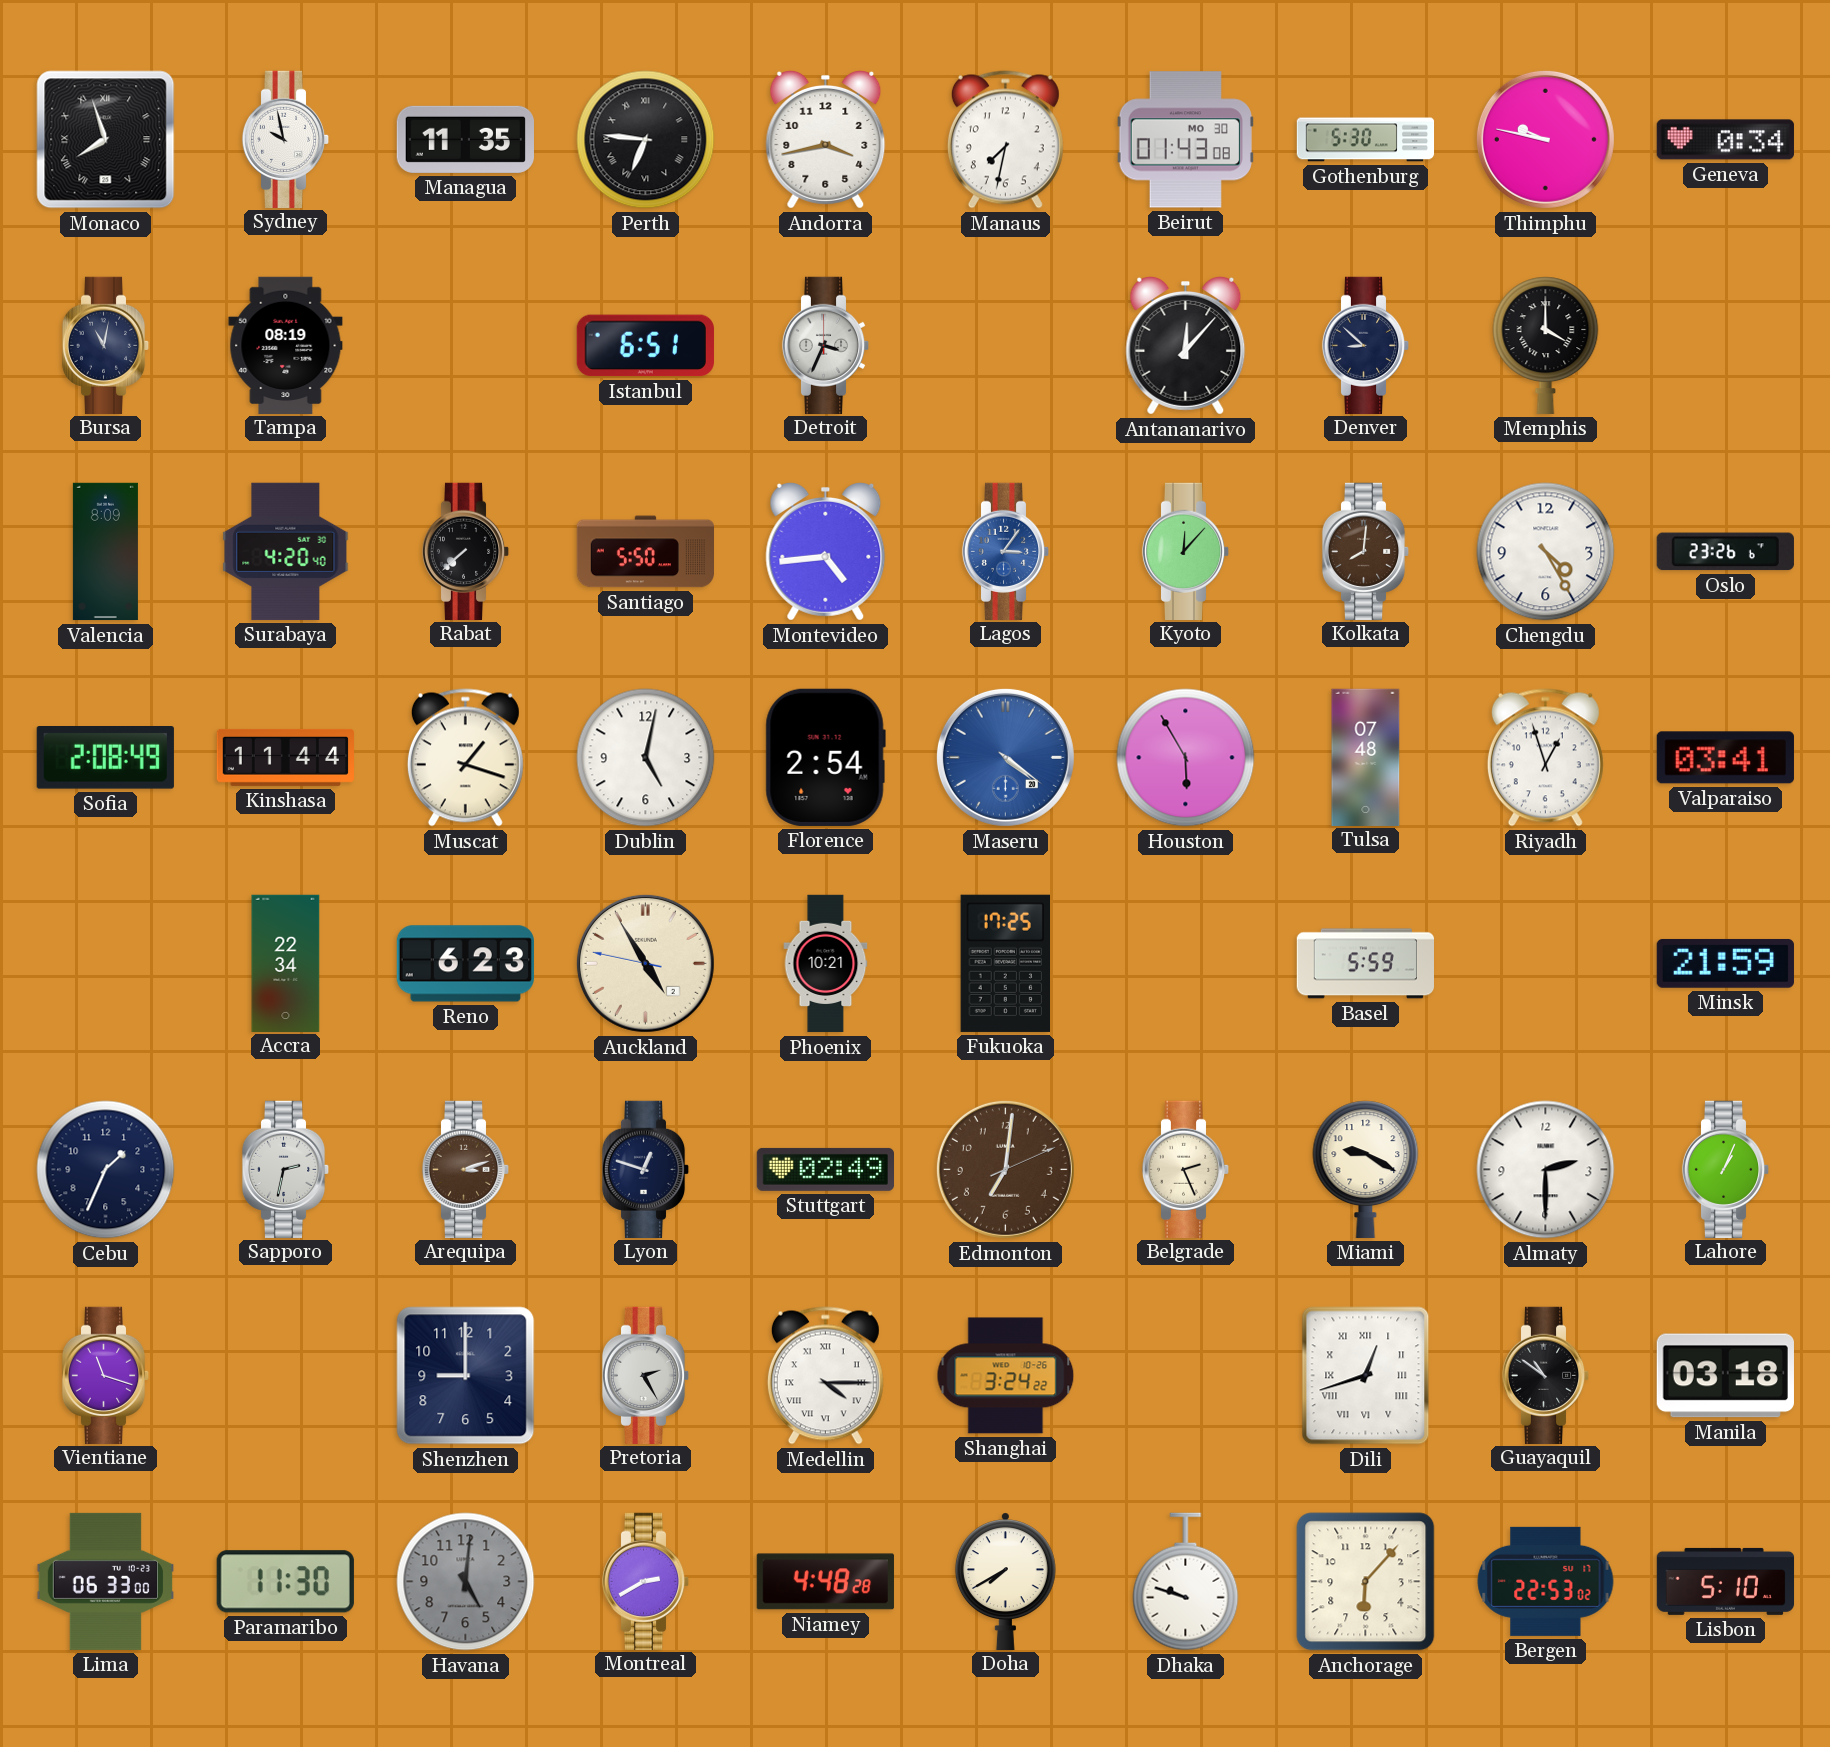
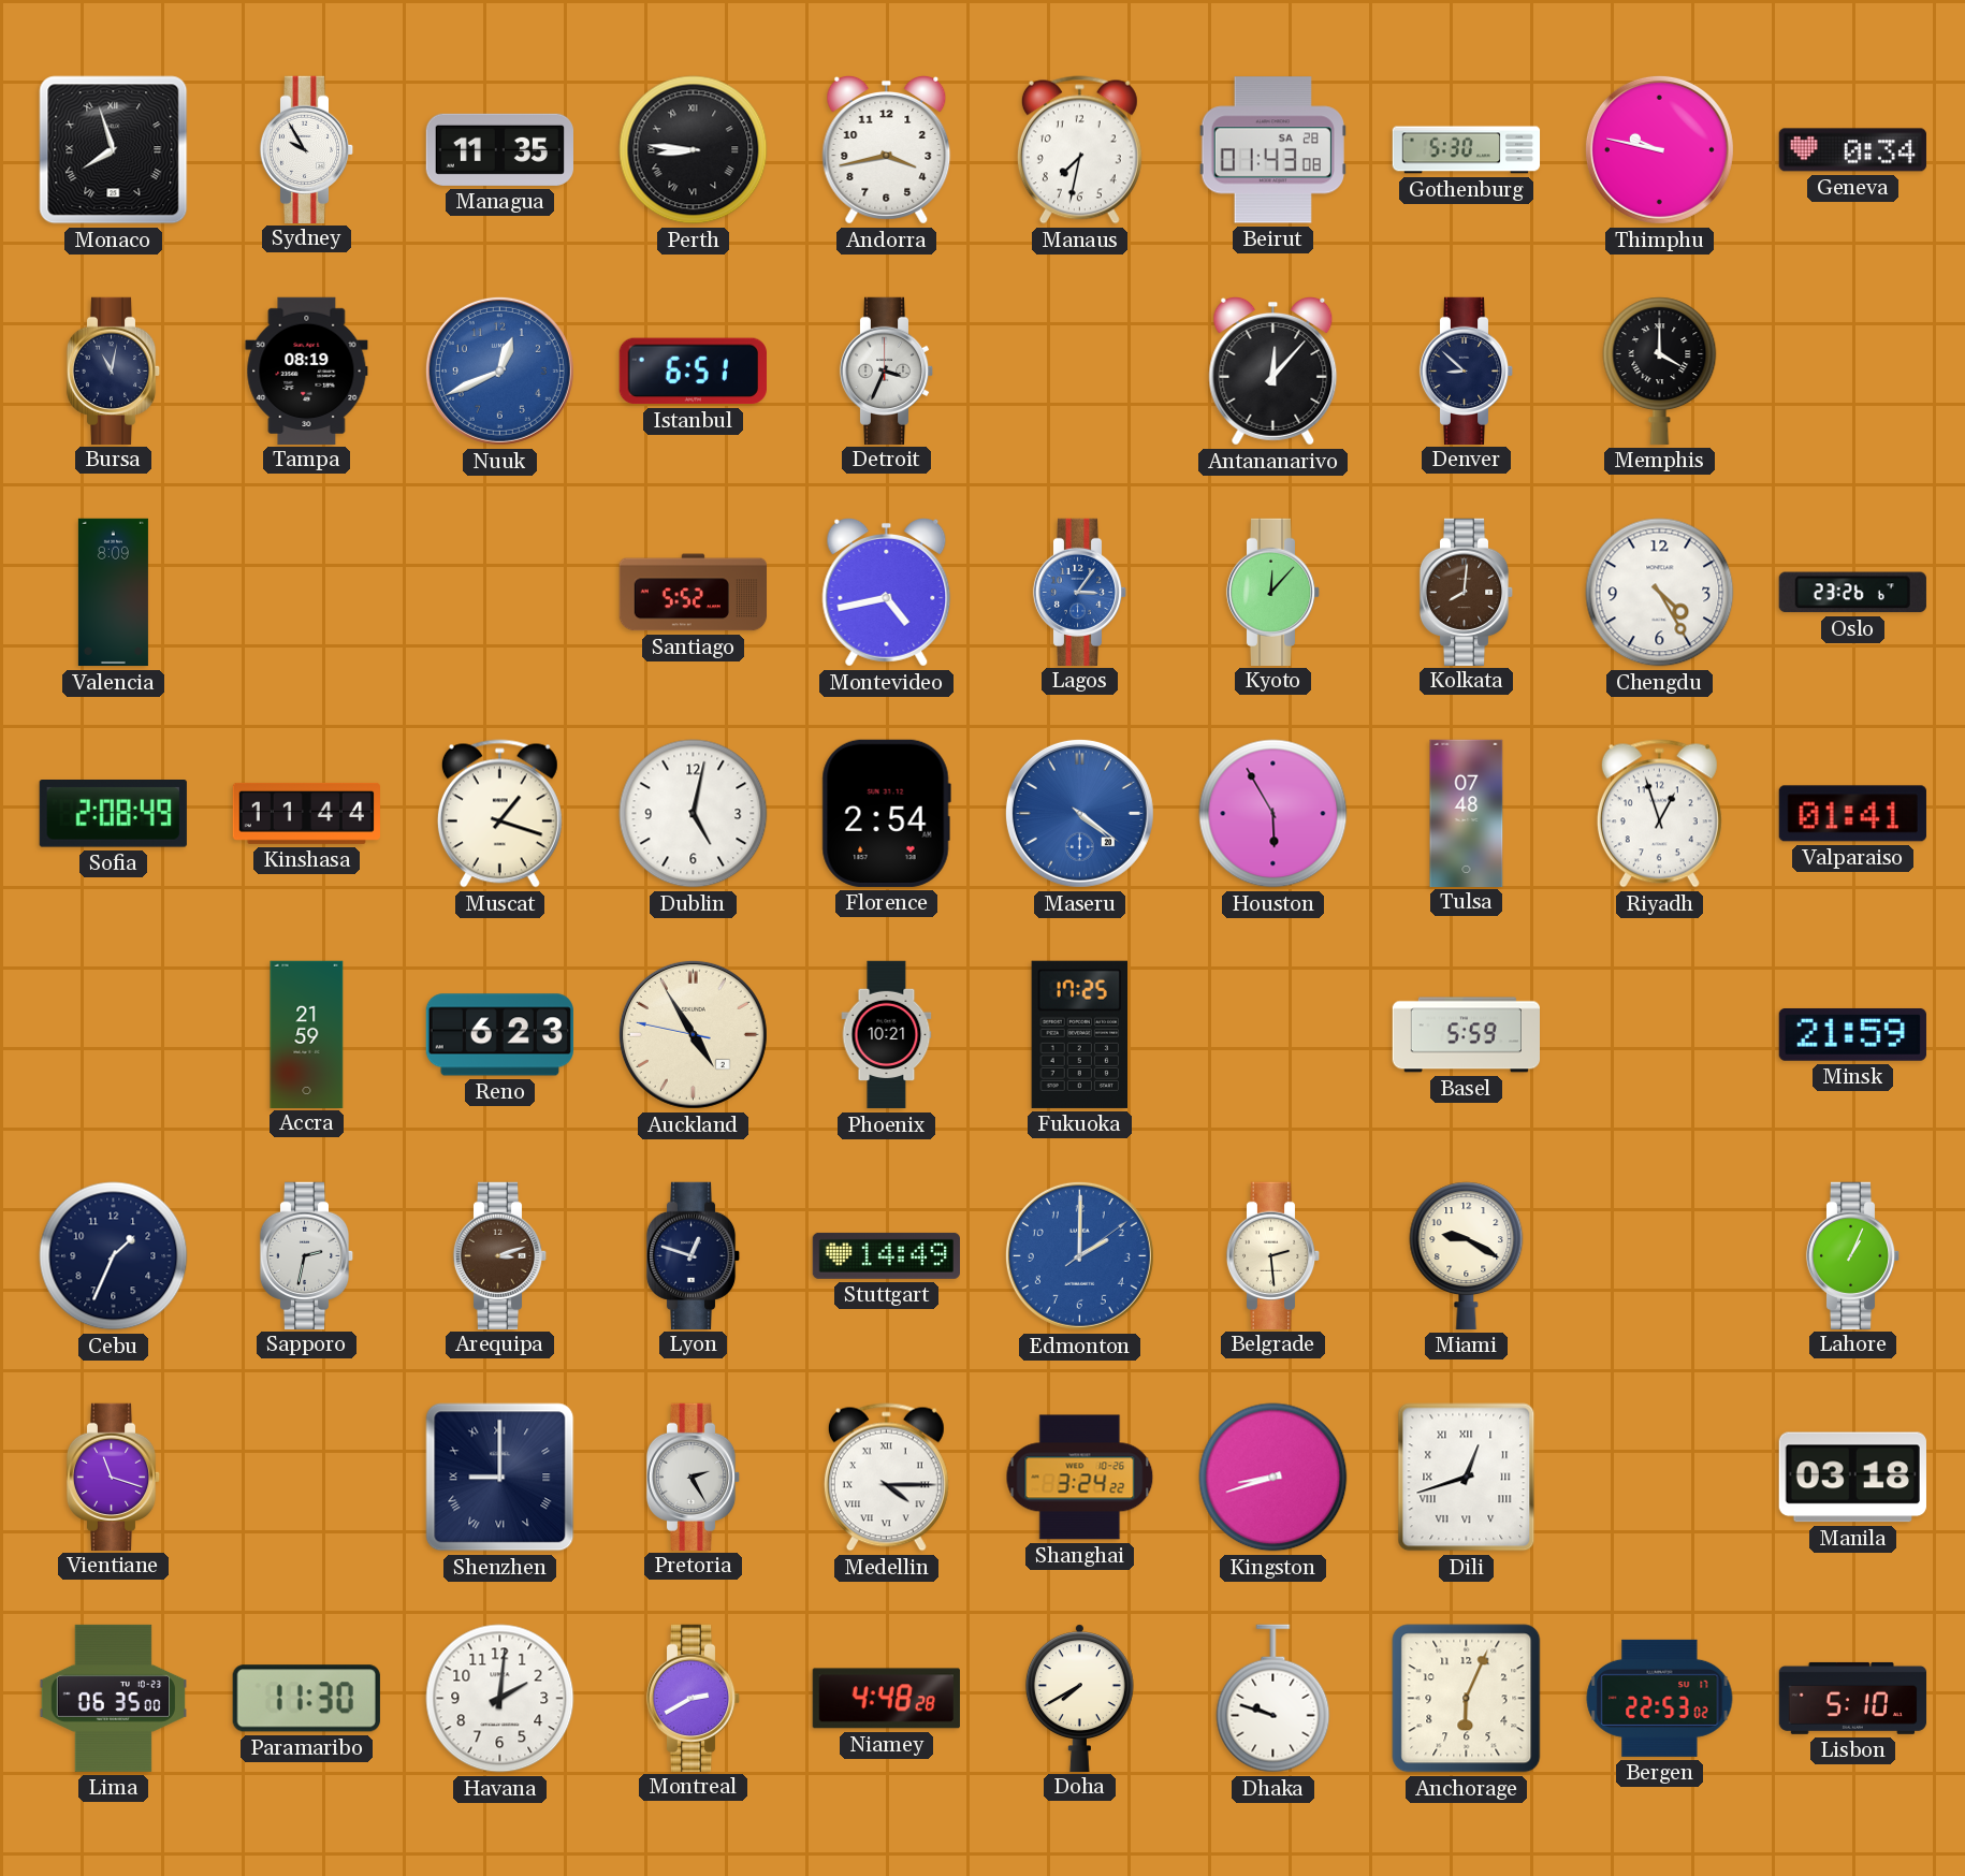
Sydney: 9:58 -> 9:55
Perth: 6:46 -> 8:46
Beirut date: MO 30 -> SA 28
Nuuk: none -> 12:41
Surabaya: 4:20 -> none
Rabat: 7:38 -> none
Santiago: 5:50 -> 5:52
Montevideo: 4:44 -> 4:43
Valparaiso: 03:41 -> 01:41
Accra: 22:34 -> 21:59
Stuttgart: 02:49 -> 14:49
Edmonton: 7:01 -> 2:00
Edmonton dial: brown -> blue
Belgrade: 2:26 -> 2:29
Almaty: 2:30 -> none
Shenzhen numerals: Arabic -> Roman
Kingston: none -> 8:42
Guayaquil: 10:51 -> none
Lima: 06:33 -> 06:35
Havana: 5:01 -> 2:01
Havana dial: grey -> white
Anchorage: 6:07 -> 6:04
